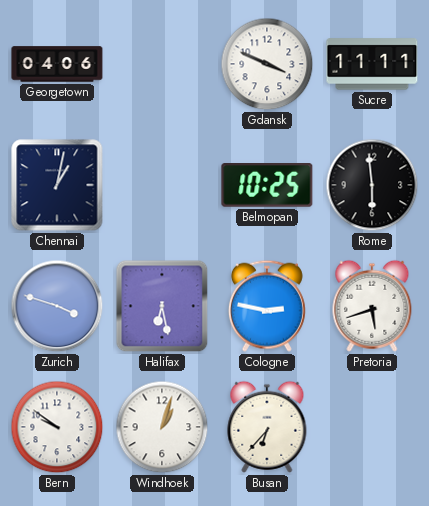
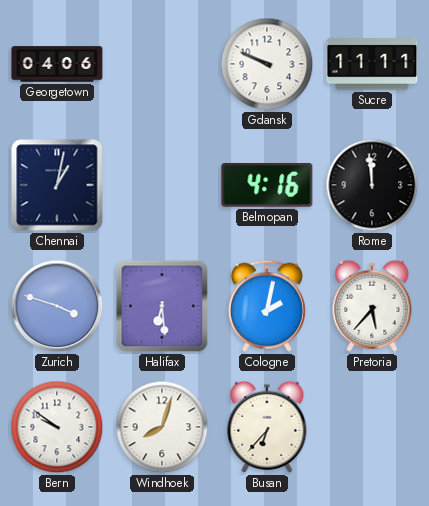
Gdansk: 3:49 -> 9:49
Belmopan: 10:25 -> 4:16
Rome: 5:59 -> 11:59
Halifax: 6:28 -> 6:29
Cologne: 2:47 -> 2:02
Pretoria: 5:42 -> 5:37
Windhoek: 1:03 -> 8:03
